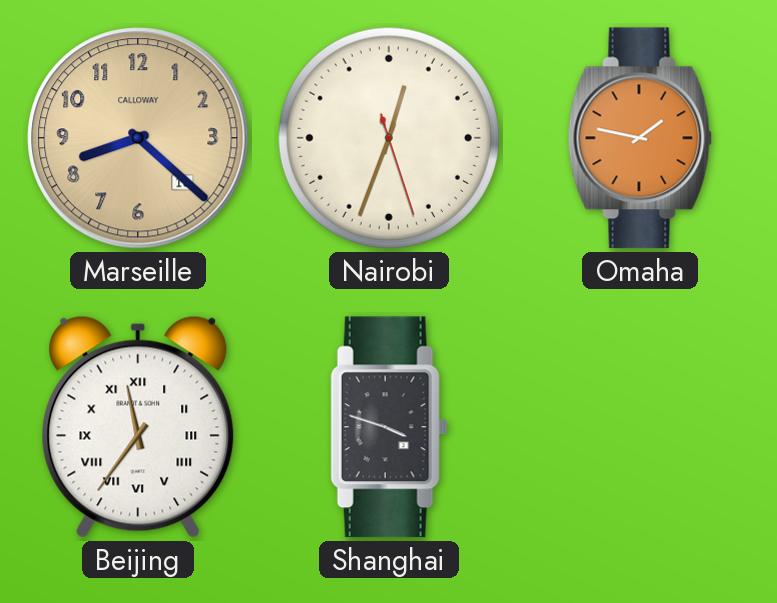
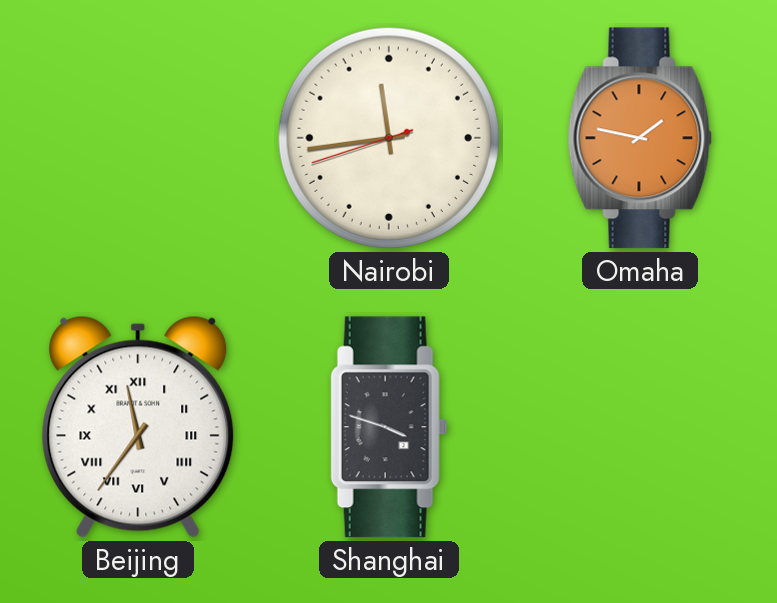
Marseille: 8:22 -> none
Nairobi: 12:33 -> 11:43
